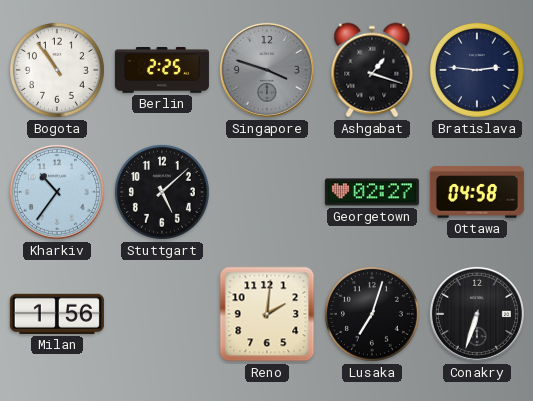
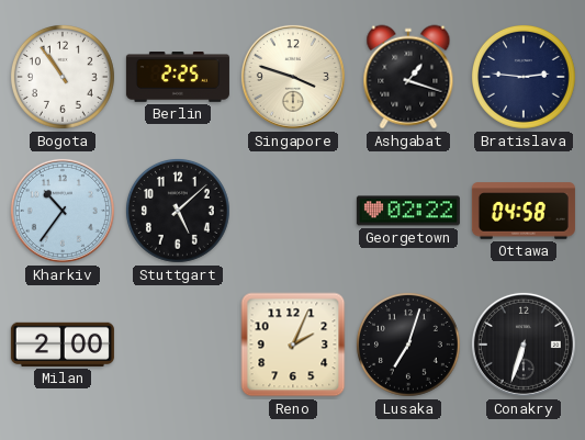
Singapore dial: grey -> cream
Georgetown: 02:27 -> 02:22
Milan: 1:56 -> 2:00
Reno: 2:01 -> 2:04
